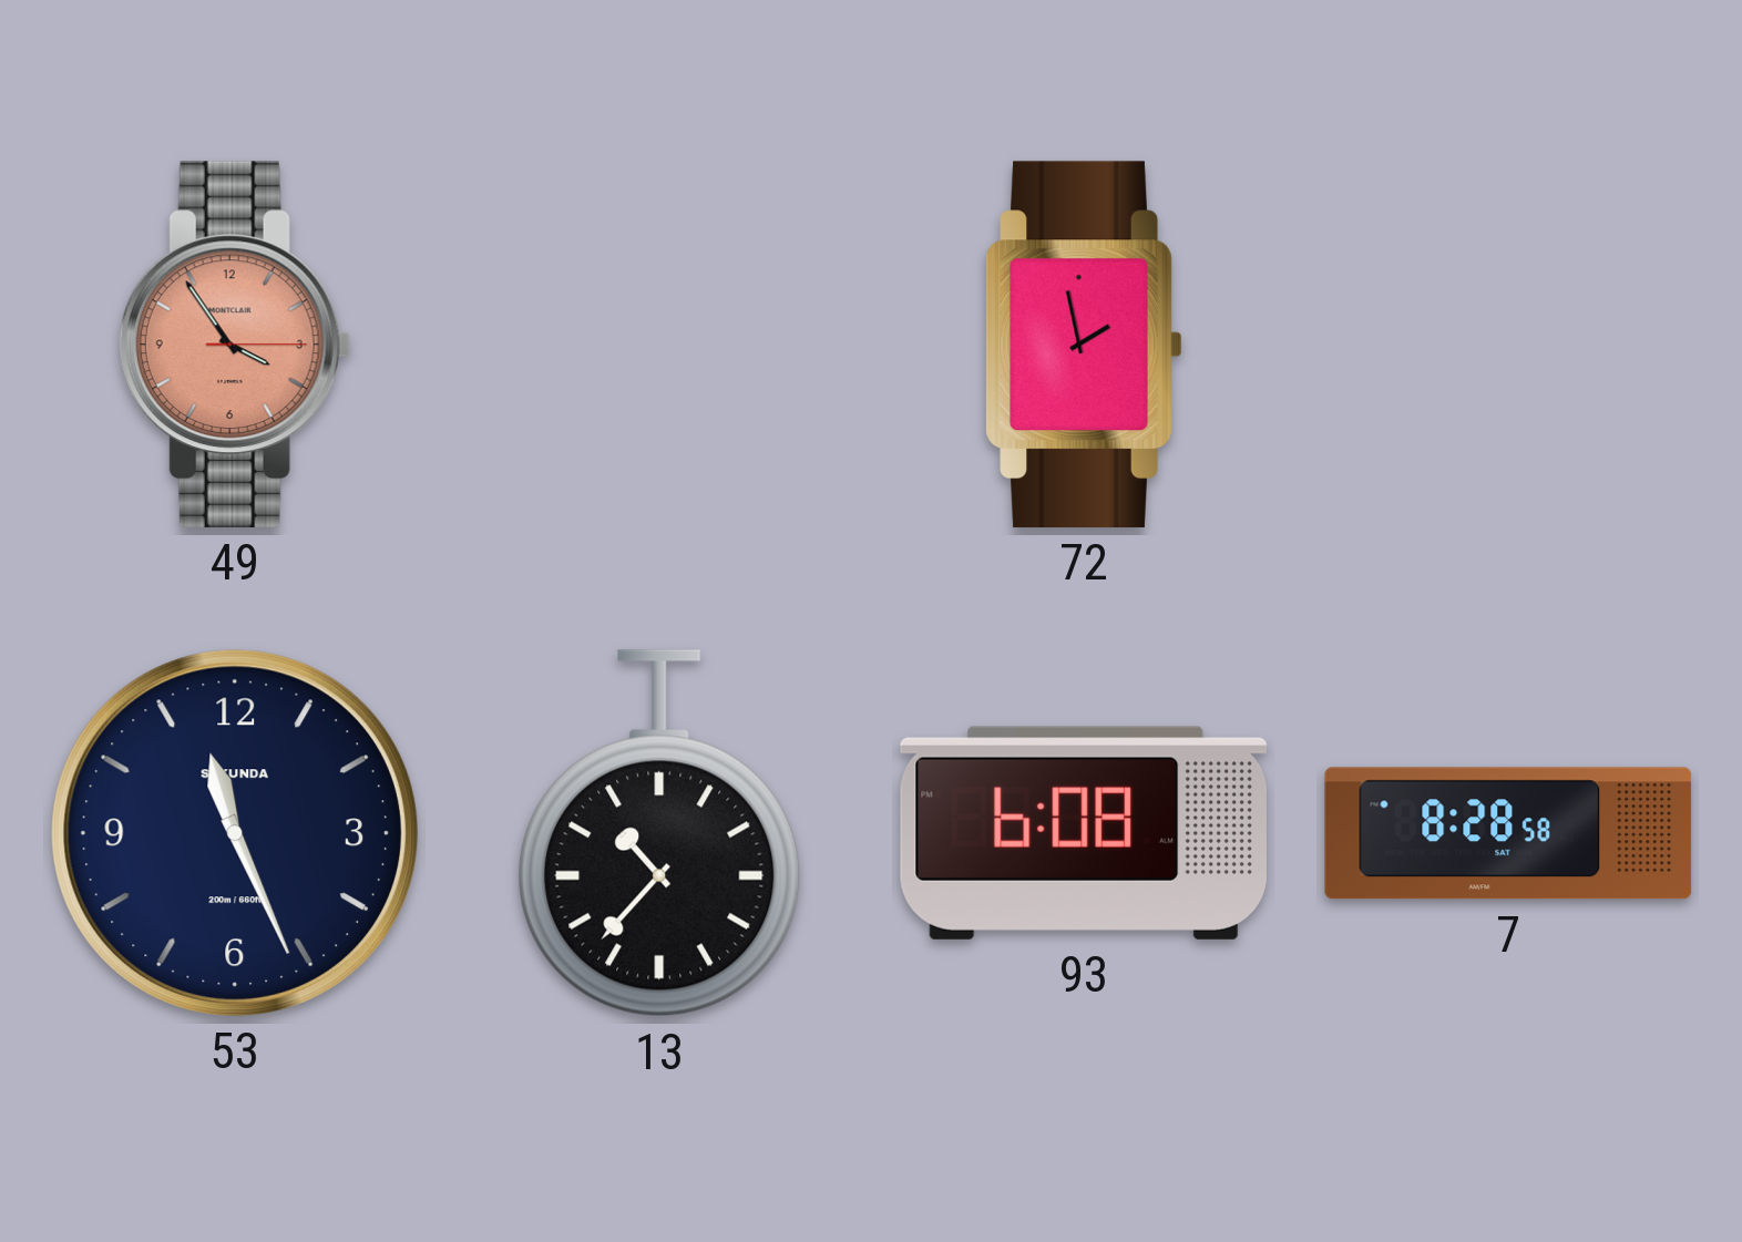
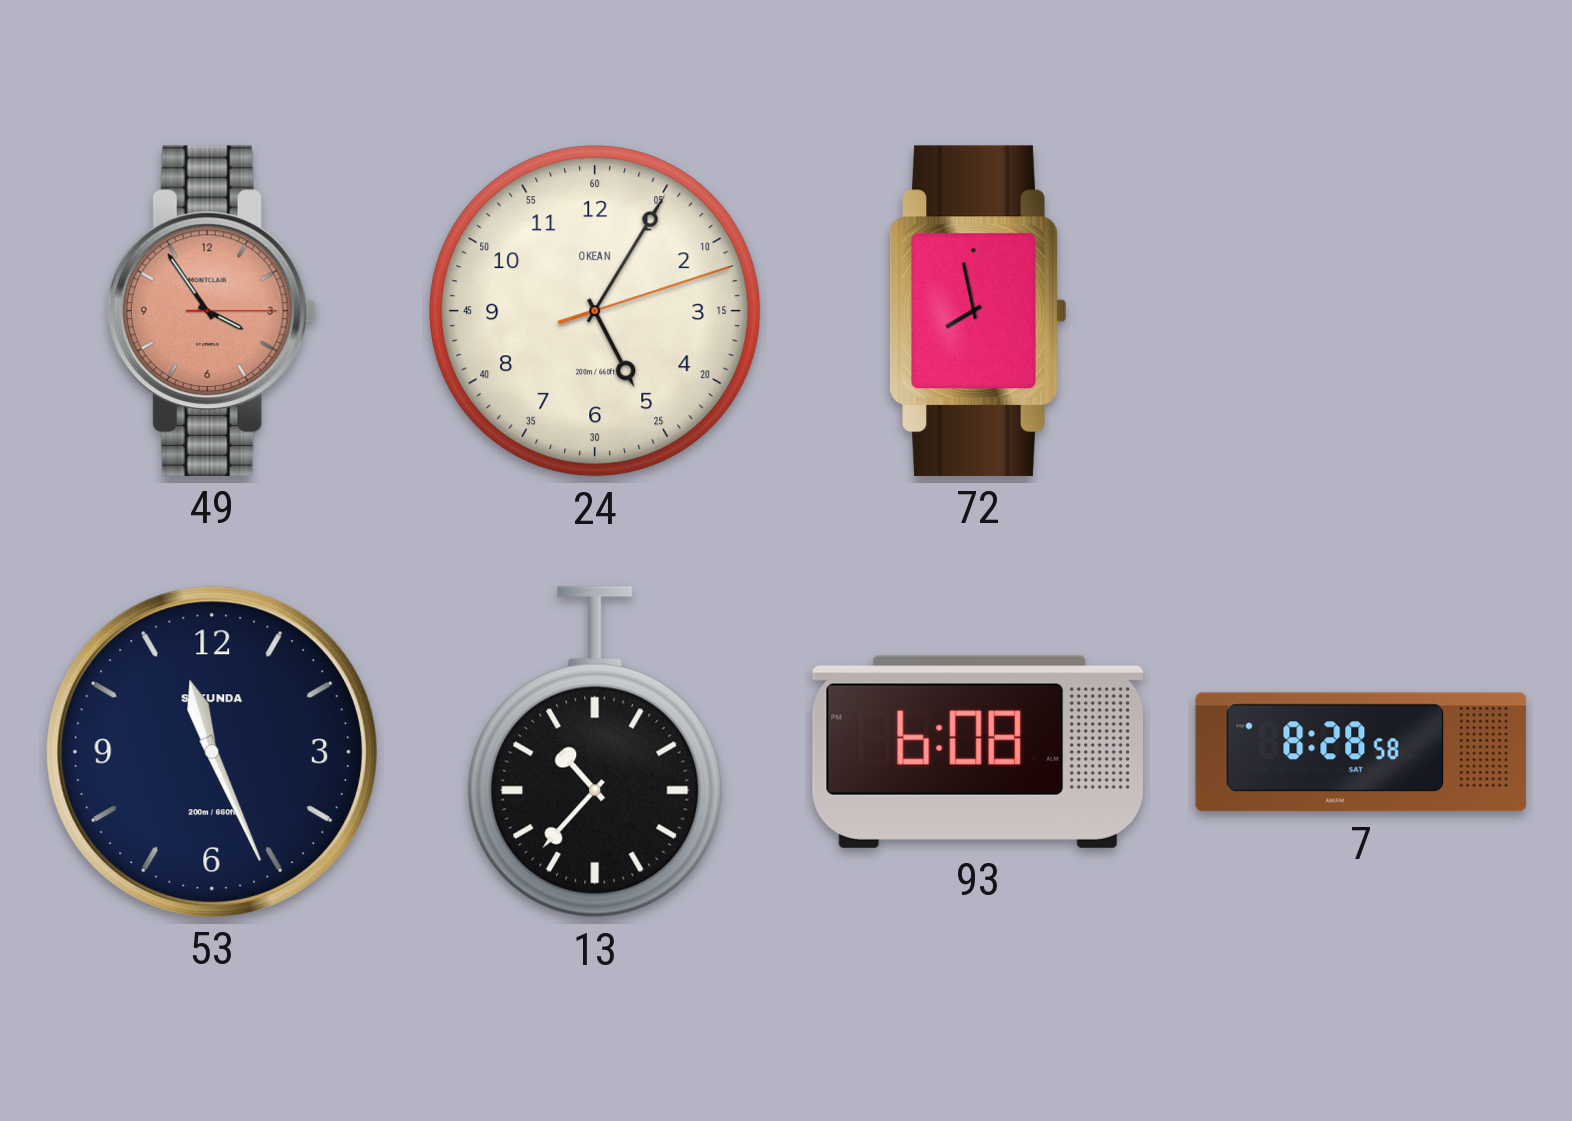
24: none -> 5:05
72: 1:58 -> 7:58
